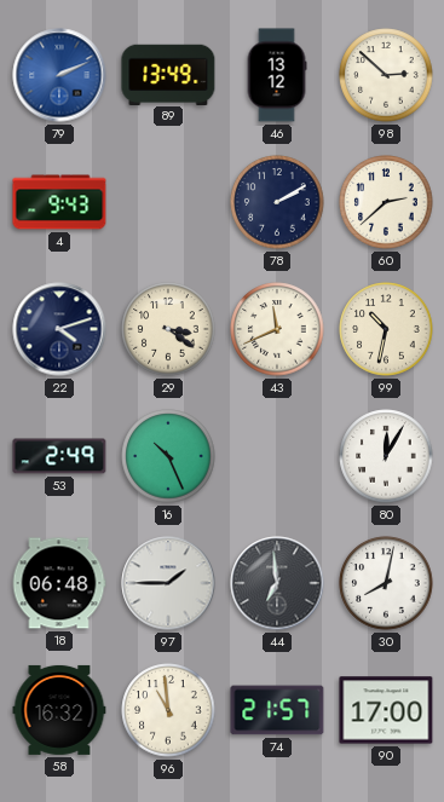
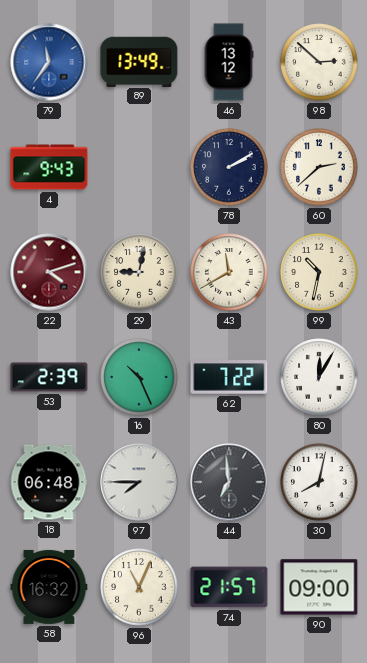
79: 2:11 -> 11:36
22 dial: navy -> burgundy
29: 3:21 -> 9:02
43: 11:41 -> 11:40
53: 2:49 -> 2:39
62: none -> 7:22
97: 1:45 -> 7:45
96: 10:59 -> 11:04
90: 17:00 -> 09:00
